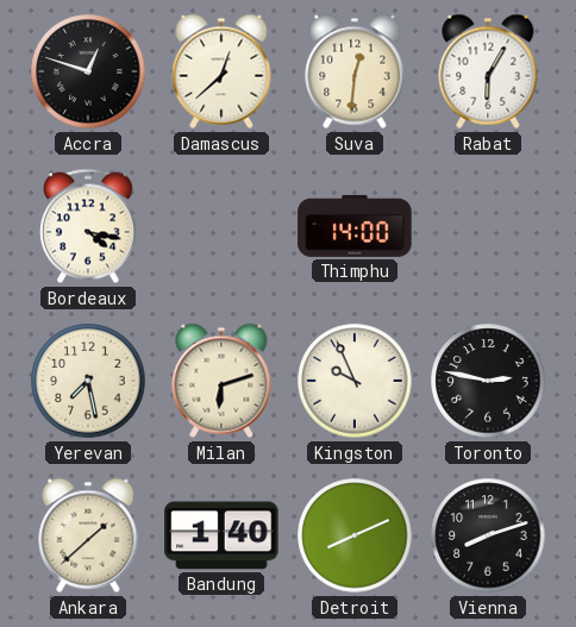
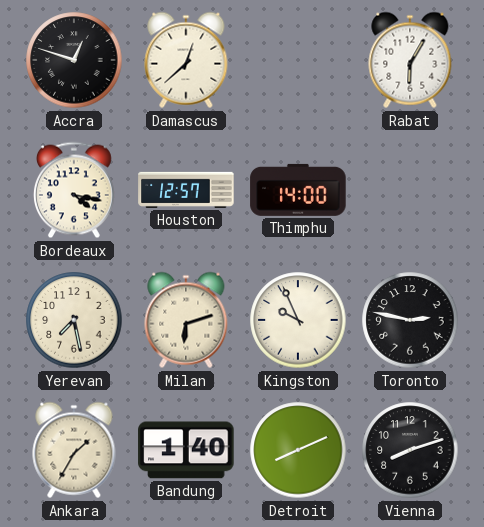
Suva: 12:31 -> none
Houston: none -> 12:57
Ankara: 1:38 -> 1:35
